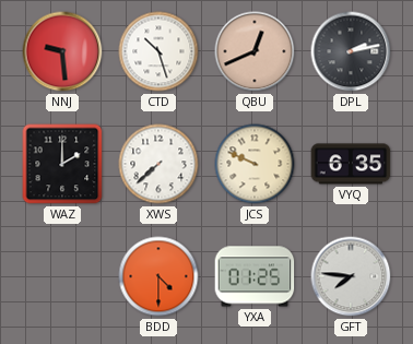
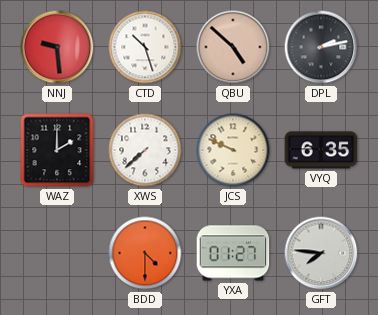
QBU: 12:41 -> 4:52
YXA: 01:25 -> 01:27
